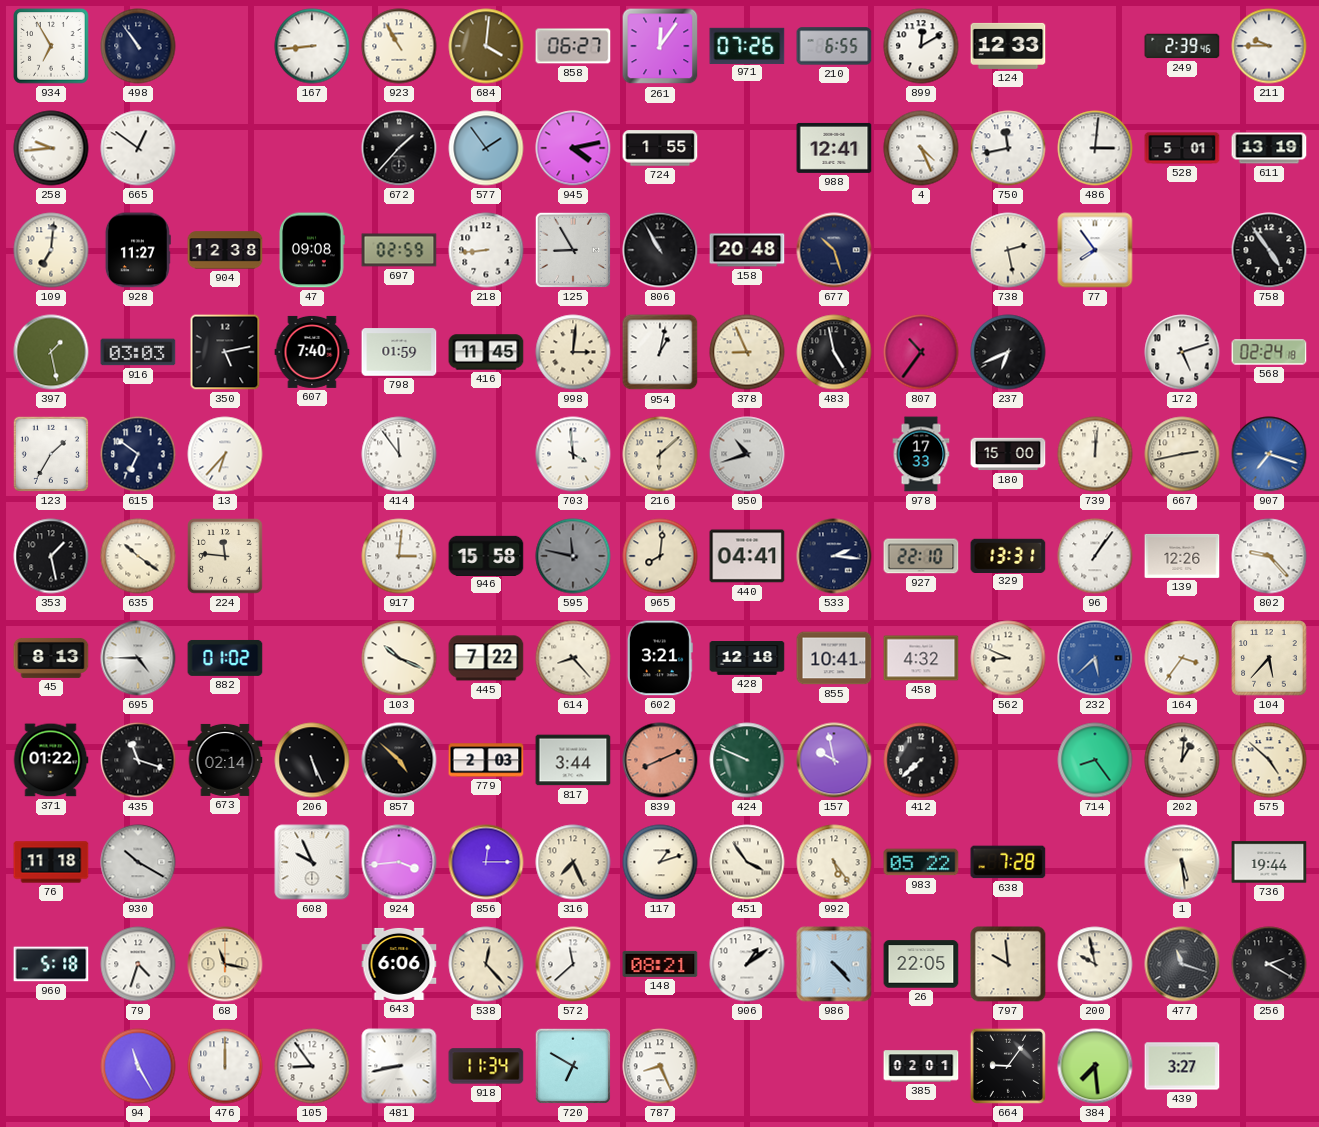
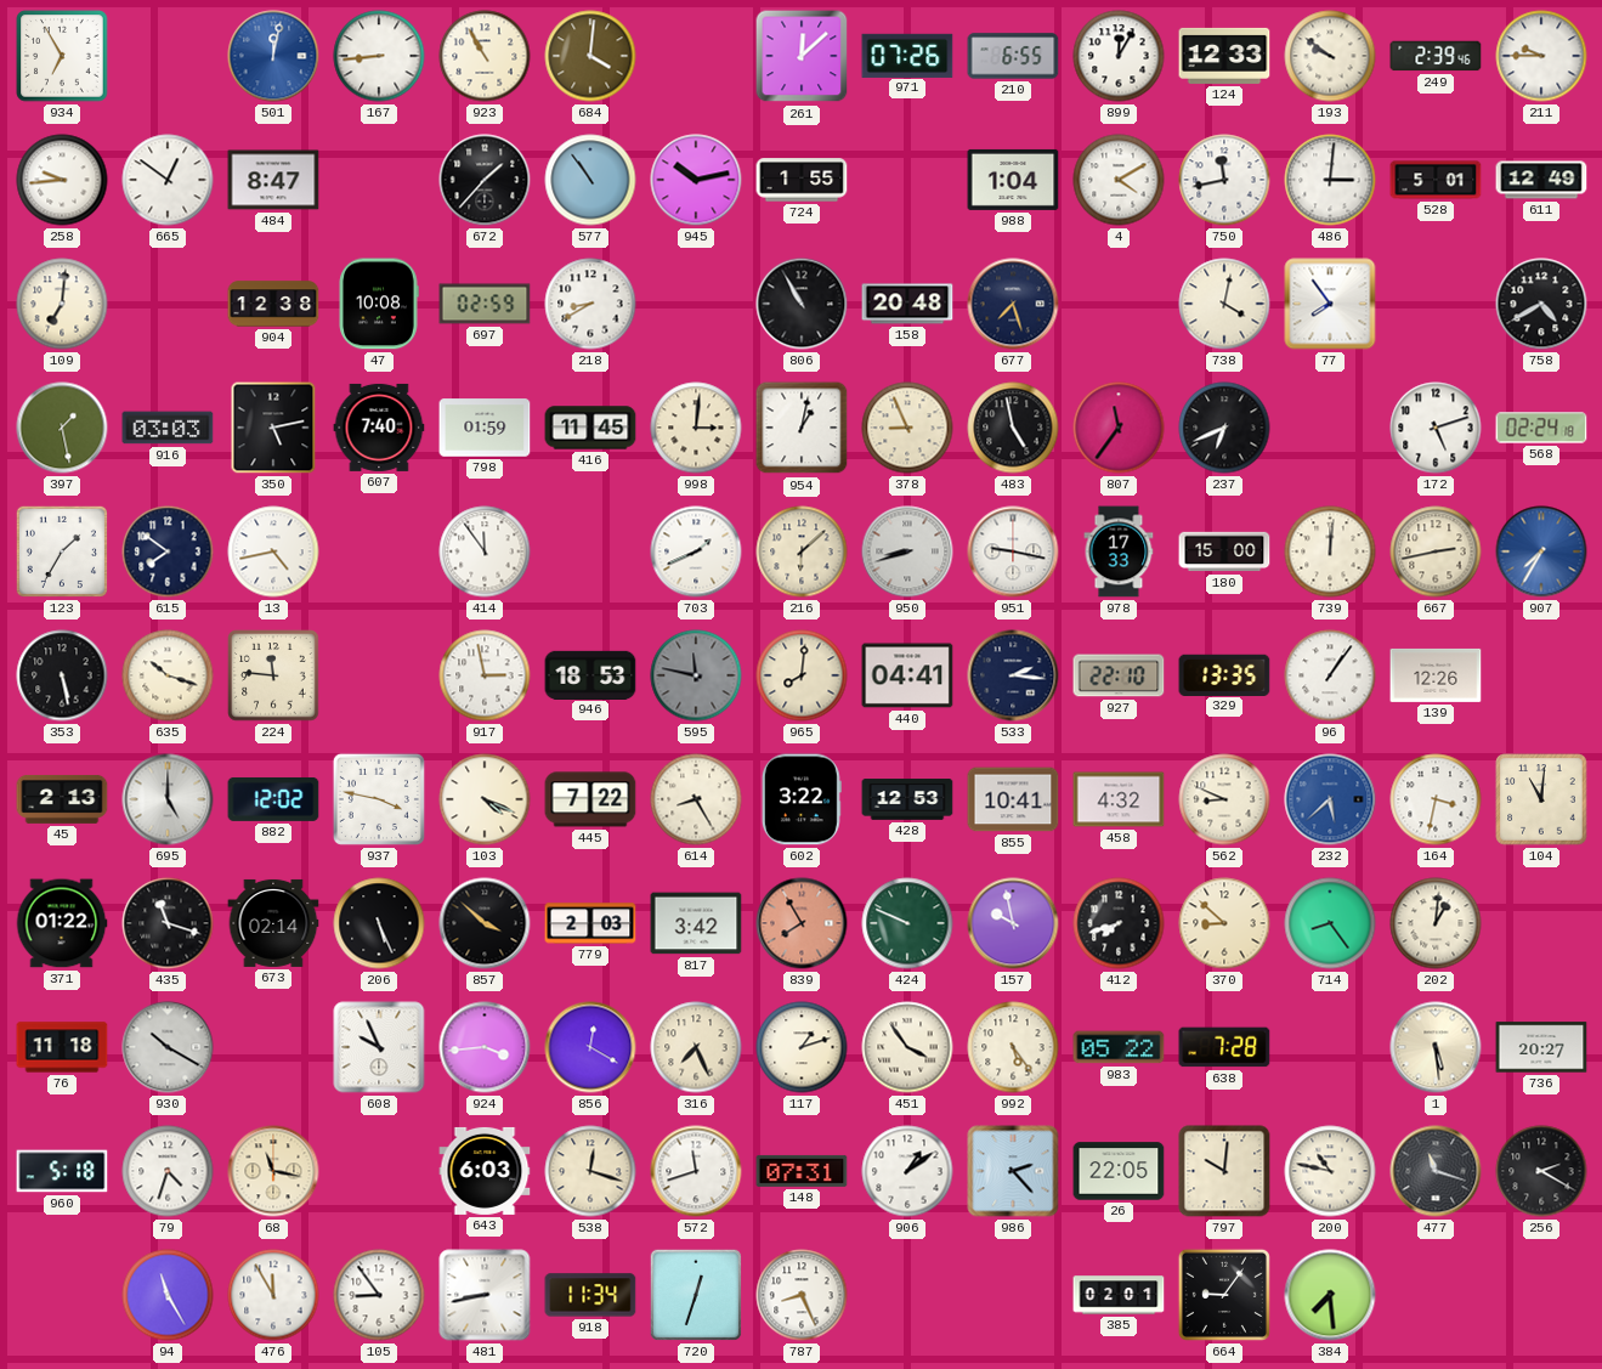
498: 10:54 -> none
501: none -> 12:02
858: 06:27 -> none
261: 12:06 -> 12:08
899: 12:10 -> 12:05
193: none -> 9:51
484: none -> 8:47
577: 1:54 -> 10:54
945: 4:13 -> 10:13
988: 12:41 -> 1:04
4: 4:26 -> 4:10
611: 13:19 -> 12:49
928: 11:27 -> none
47: 09:08 -> 10:08
218: 8:44 -> 8:40
125: 8:55 -> none
677: 10:27 -> 7:27
738: 2:28 -> 4:02
758: 4:54 -> 4:40
807: 10:36 -> 11:36
615: 6:51 -> 7:51
13: 6:37 -> 4:43
703: 3:59 -> 1:41
950: 10:42 -> 8:42
951: none -> 9:17
907: 7:18 -> 7:35
353: 1:28 -> 5:28
635: 10:21 -> 10:18
917: 3:01 -> 2:58
946: 15:58 -> 18:53
329: 13:31 -> 13:35
802: 9:23 -> none
45: 8:13 -> 2:13
695: 4:45 -> 5:00
882: 01:02 -> 12:02
937: none -> 3:47
103: 10:19 -> 4:19
614: 8:23 -> 8:25
602: 3:21 -> 3:22
428: 12:18 -> 12:53
164: 3:36 -> 3:32
104: 5:37 -> 11:01
857: 4:52 -> 3:52
817: 3:44 -> 3:42
839: 8:11 -> 7:55
412: 7:38 -> 7:42
370: none -> 8:52
575: 4:52 -> none
856: 12:15 -> 12:20
736: 19:44 -> 20:27
643: 6:06 -> 6:03
538: 12:23 -> 12:18
572: 11:38 -> 11:42
148: 08:21 -> 07:31
986: 4:23 -> 2:23
797: 9:59 -> 10:01
200: 9:58 -> 10:47
476: 12:00 -> 11:55
720: 6:50 -> 12:33
439: 3:27 -> none
